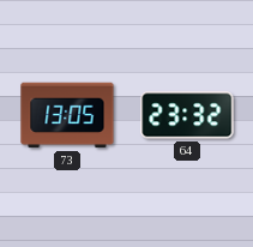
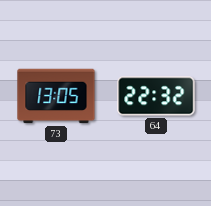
64: 23:32 -> 22:32
